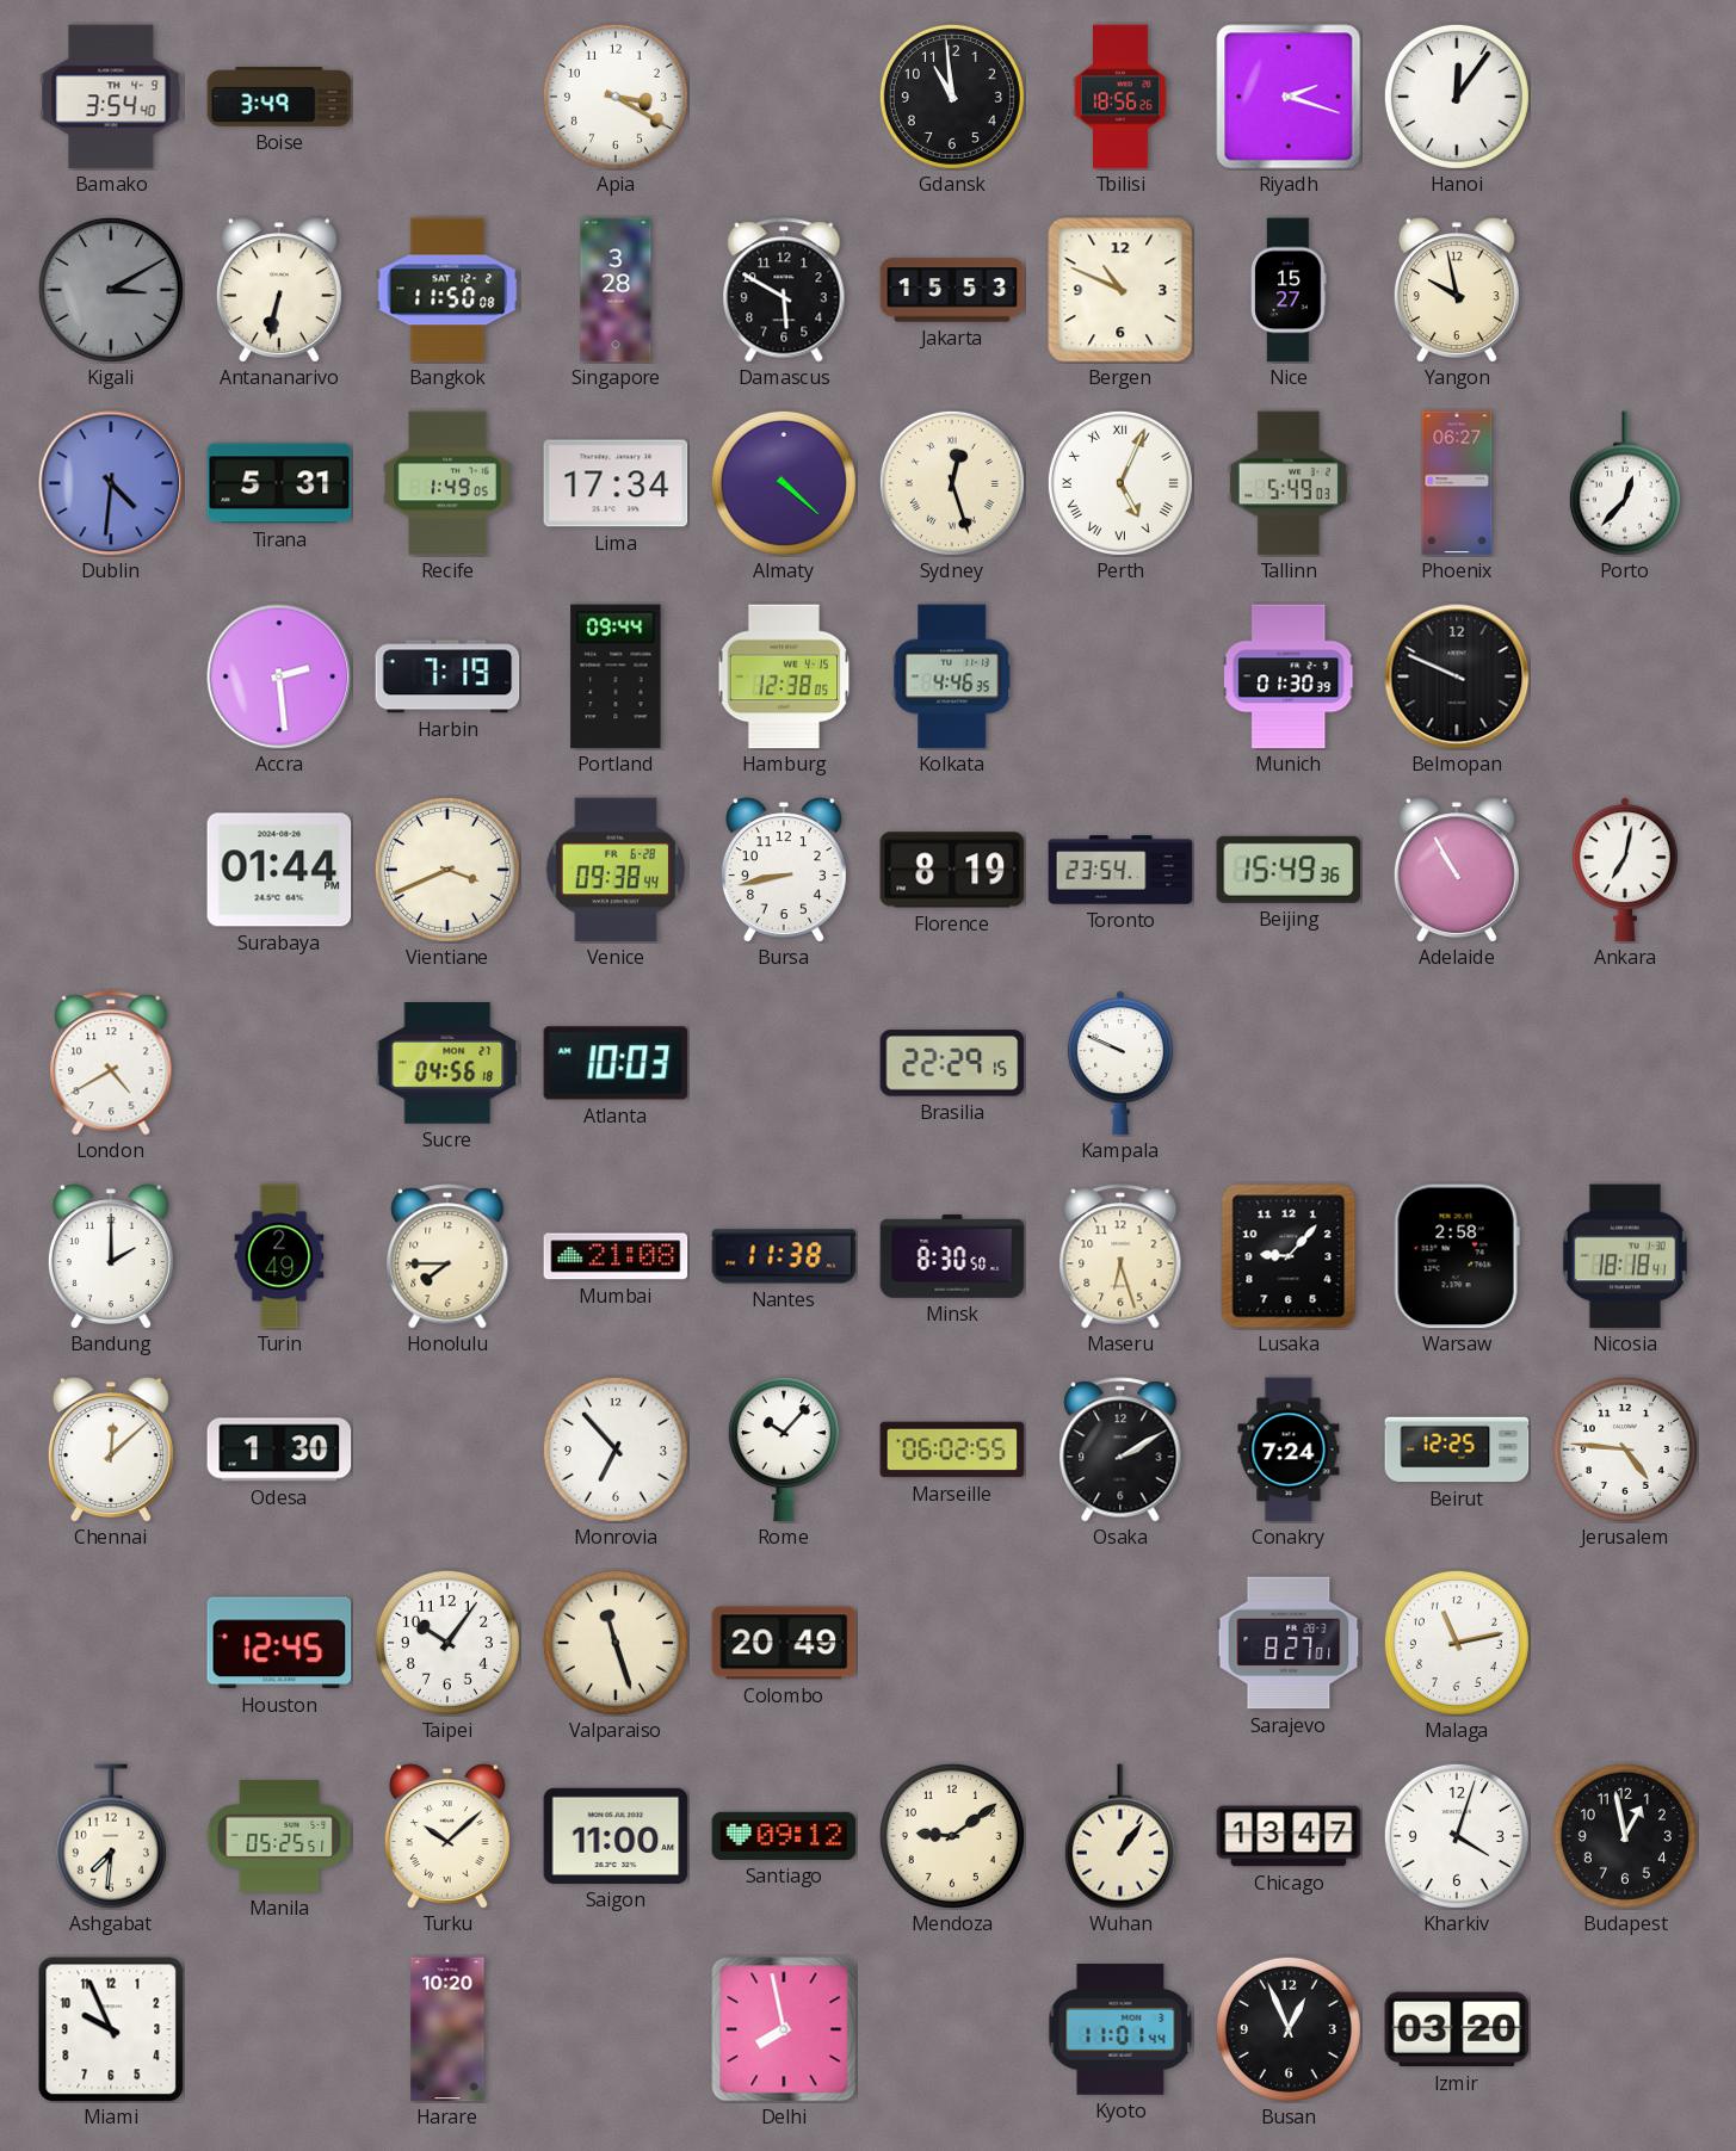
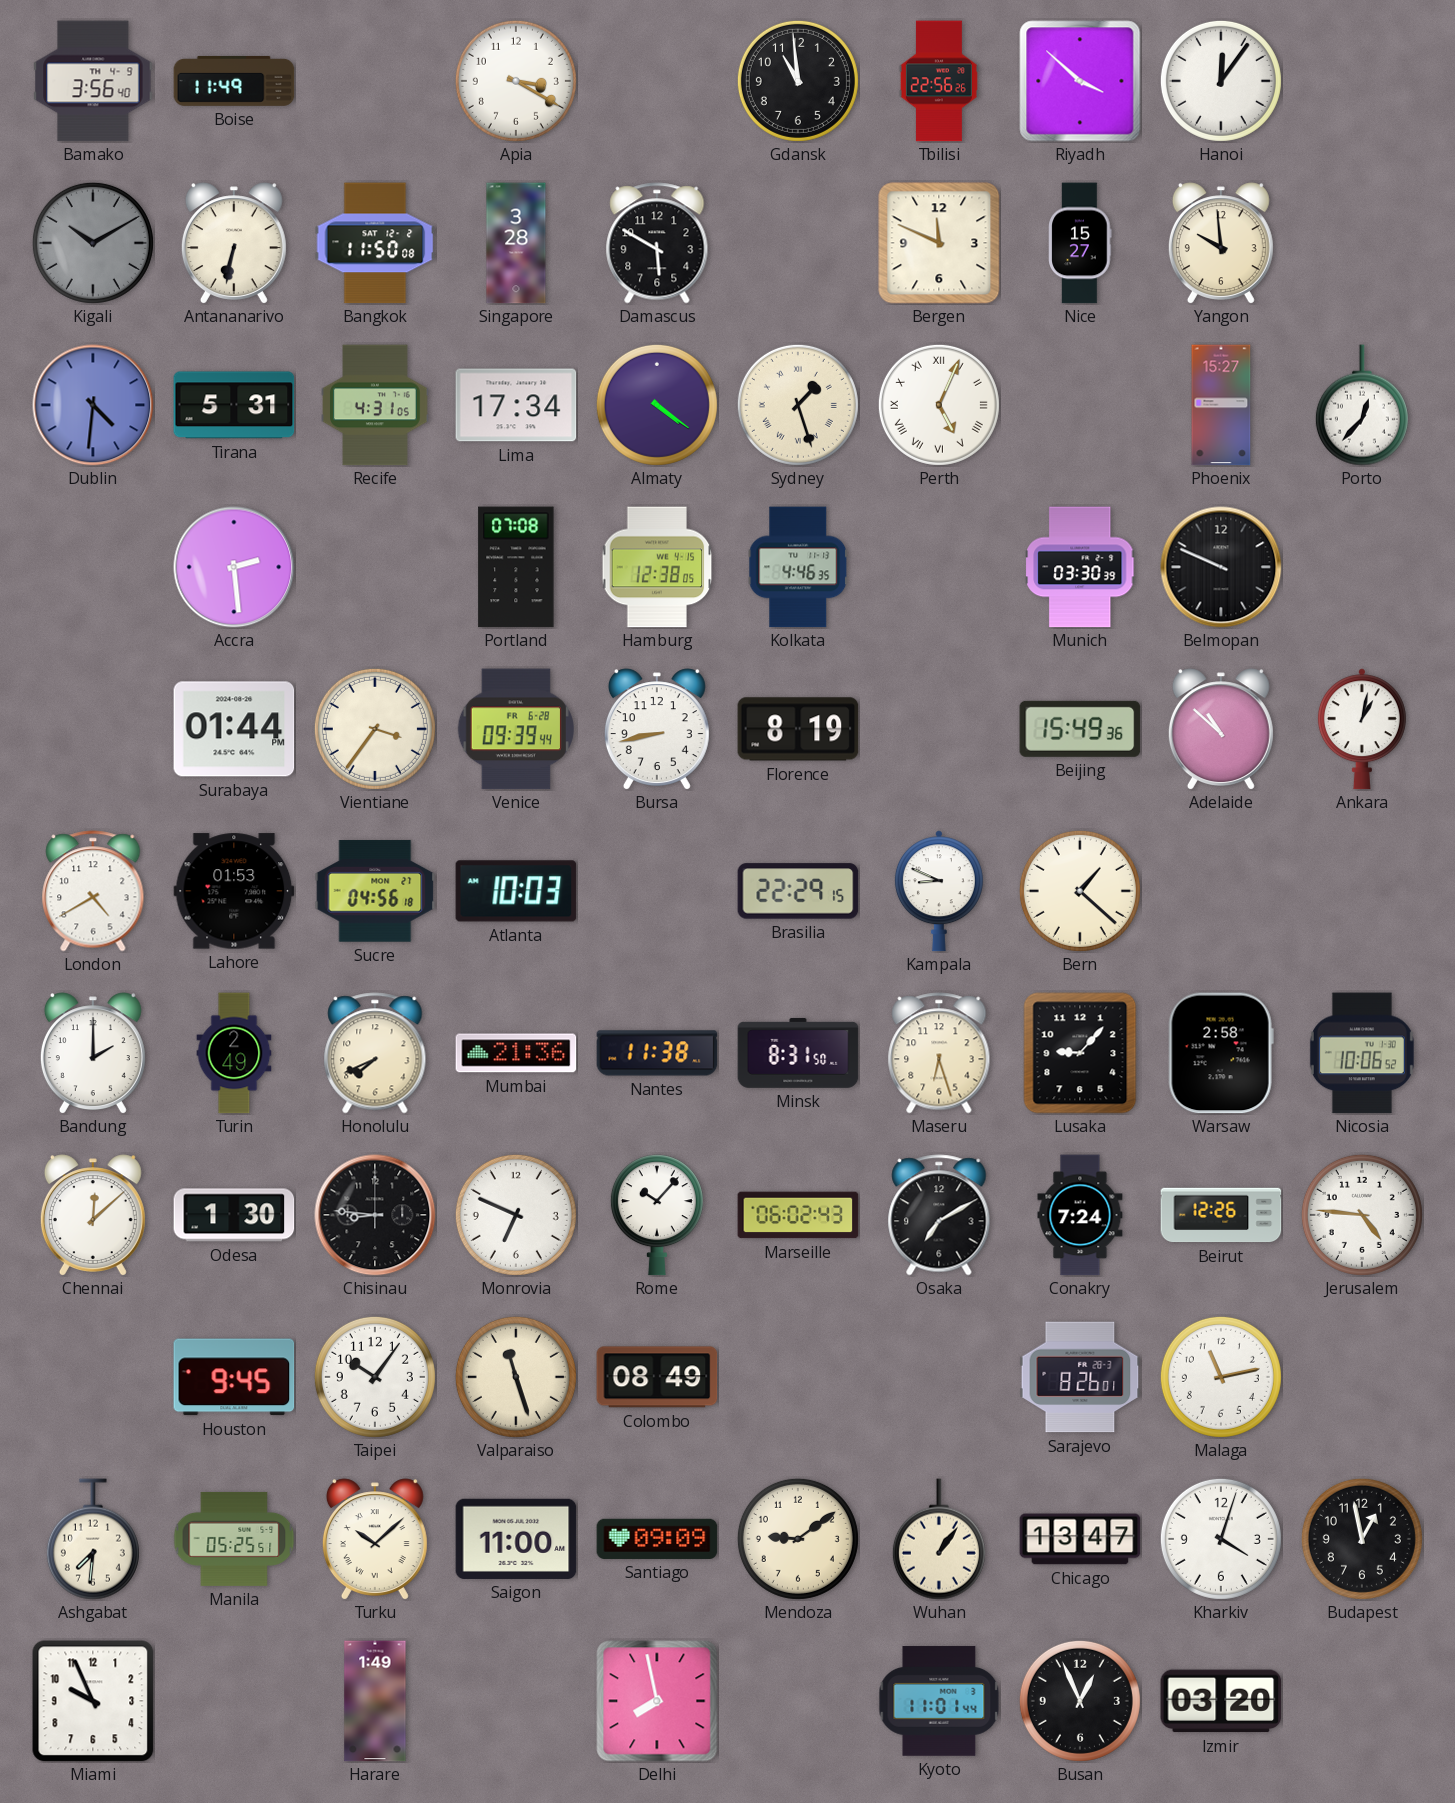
Bamako: 3:54 -> 3:56
Boise: 3:49 -> 11:49
Tbilisi: 18:56 -> 22:56
Riyadh: 2:18 -> 3:52
Kigali: 3:10 -> 10:10
Jakarta: 15:53 -> none
Bergen: 10:49 -> 11:49
Yangon: 9:58 -> 9:59
Recife: 1:49 -> 4:31
Almaty: 4:22 -> 4:21
Sydney: 12:27 -> 1:27
Tallinn: 5:49 -> none
Phoenix: 06:27 -> 15:27
Harbin: 7:19 -> none
Portland: 09:44 -> 07:08
Munich: 01:30 -> 03:30
Vientiane: 3:41 -> 3:36
Venice: 09:38 -> 09:39
Toronto: 23:54 -> none
Adelaide: 10:55 -> 10:52
Ankara: 7:02 -> 1:02
Lahore: none -> 01:53
Kampala: 9:49 -> 8:49
Bern: none -> 1:22
Honolulu: 7:45 -> 7:41
Mumbai: 21:08 -> 21:36
Minsk: 8:30 -> 8:31
Nicosia: 18:18 -> 10:06
Chisinau: none -> 8:46
Monrovia: 6:53 -> 6:49
Marseille: 06:02:55 -> 06:02:43
Osaka: 2:10 -> 7:10
Beirut: 12:25 -> 12:26
Houston: 12:45 -> 9:45
Colombo: 20:49 -> 08:49
Sarajevo: 8:27 -> 8:26
Santiago: 09:12 -> 09:09
Harare: 10:20 -> 1:49
